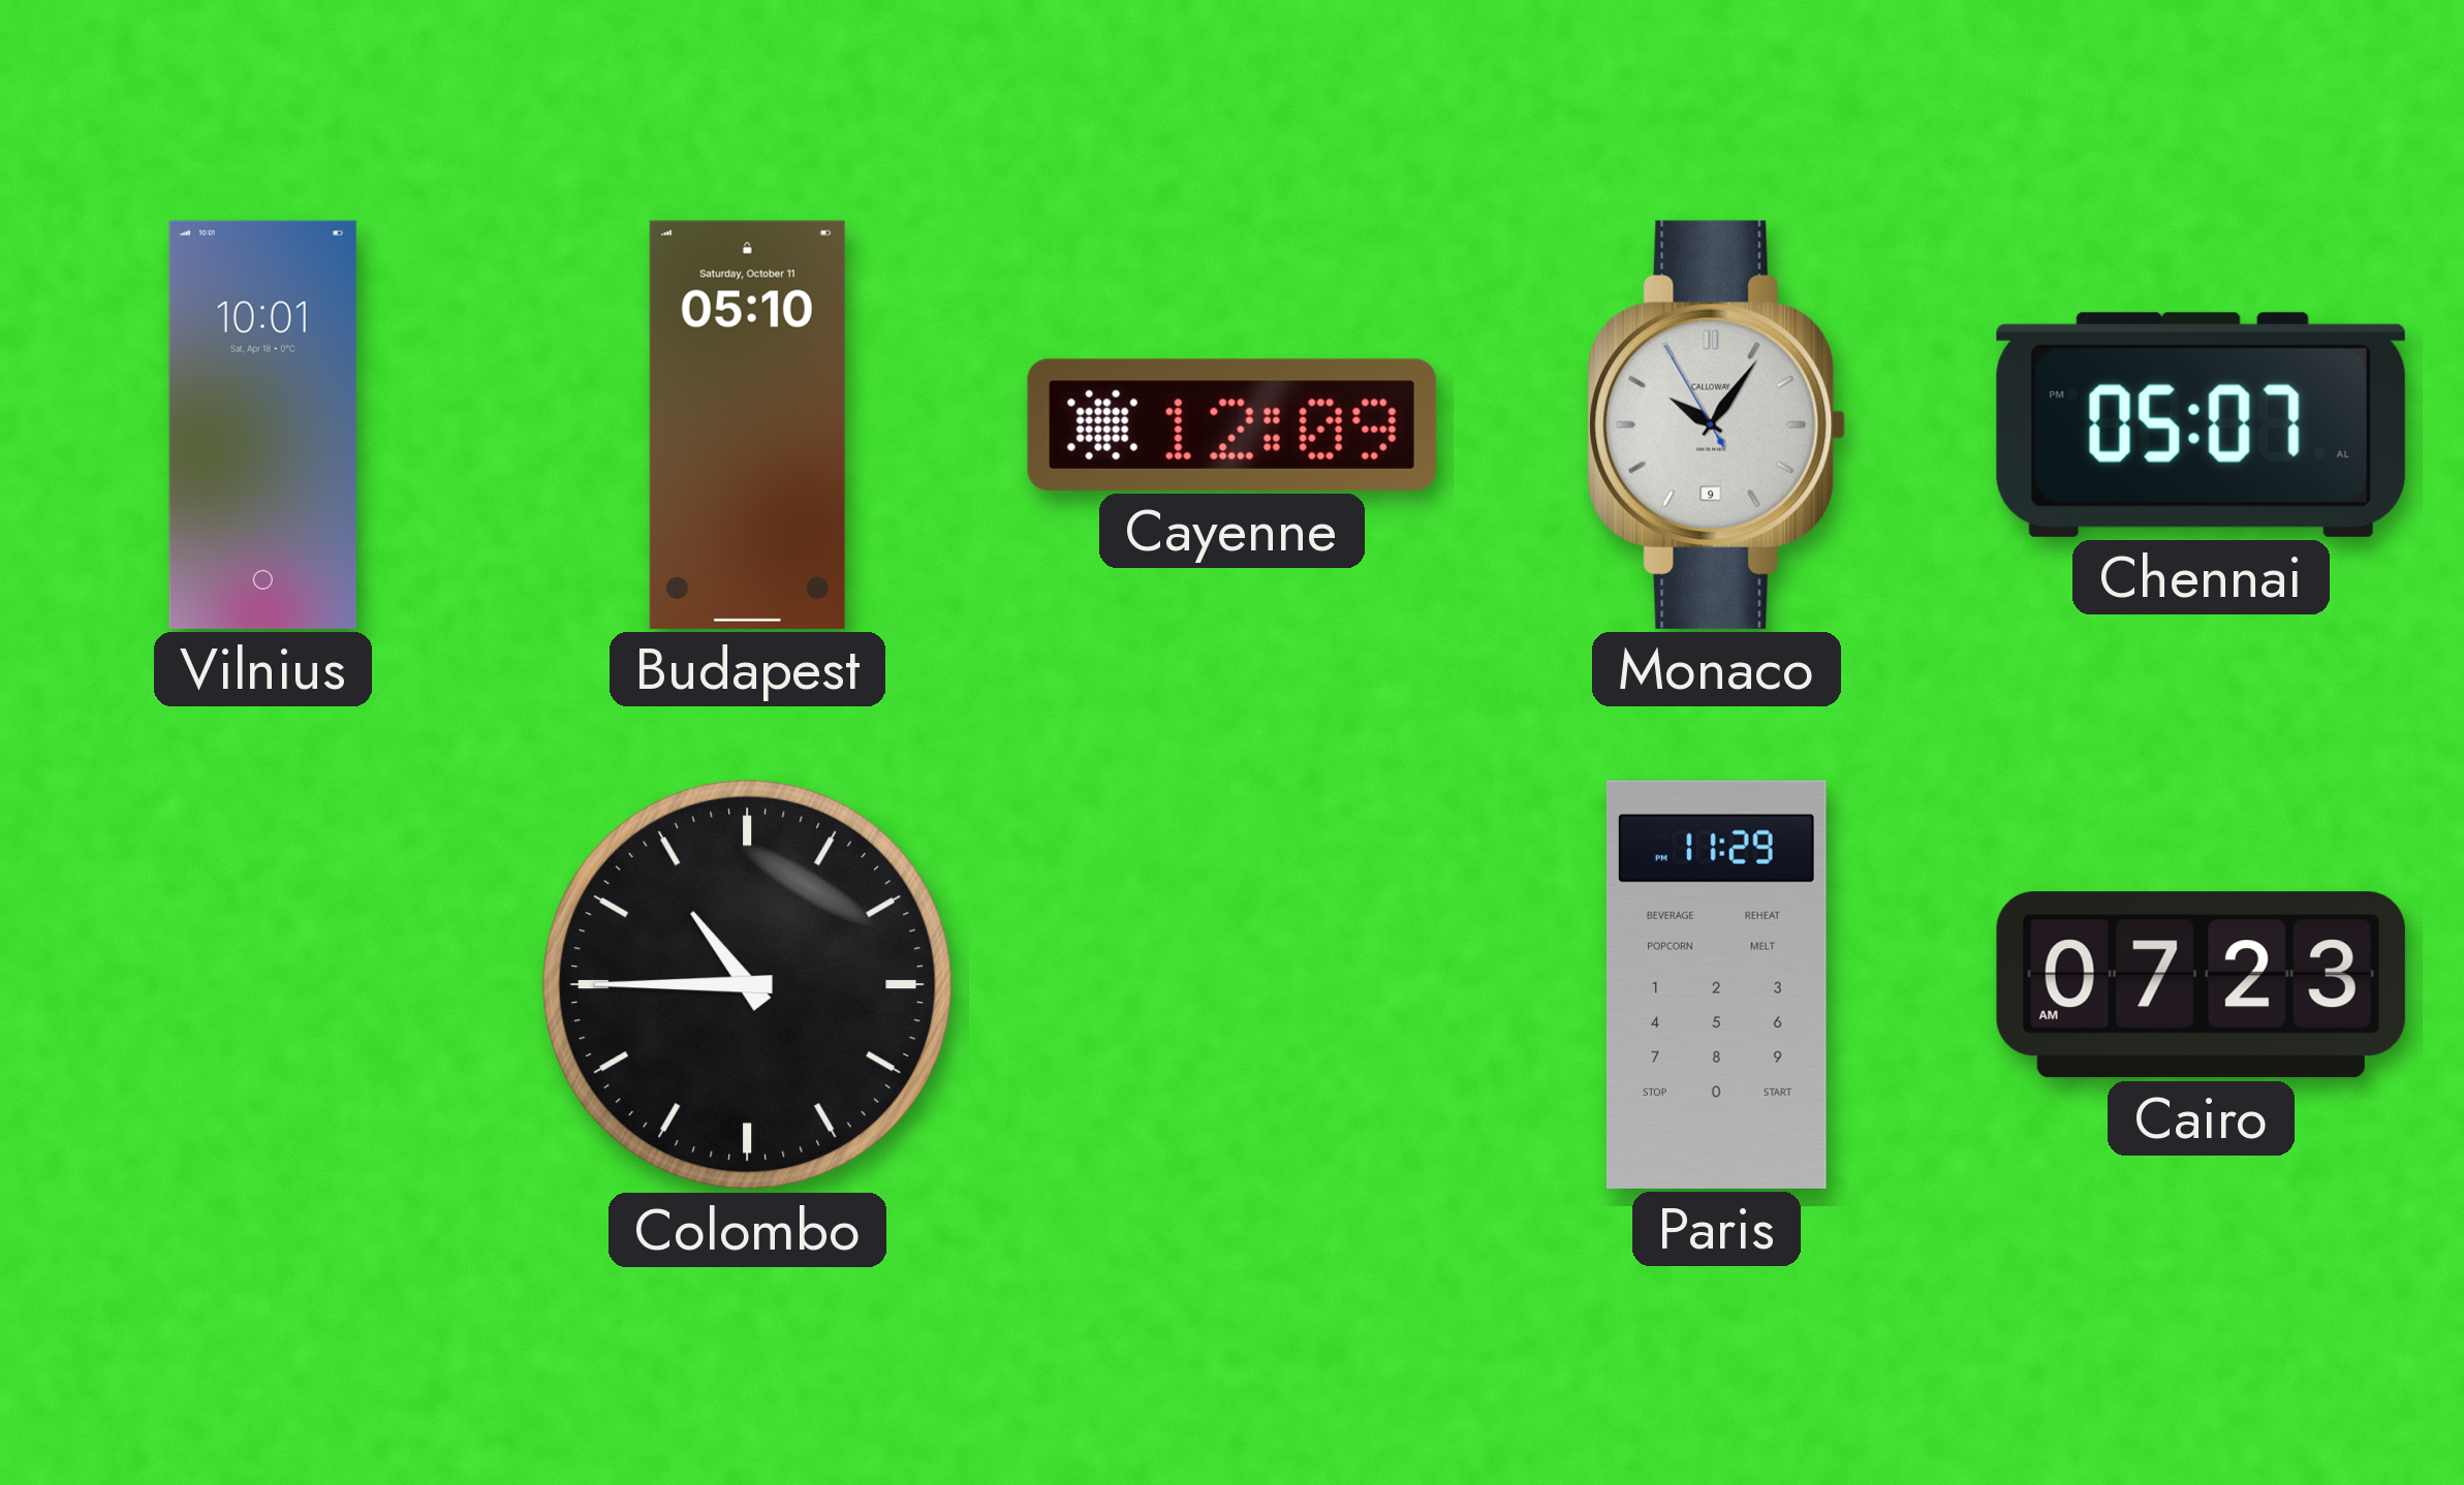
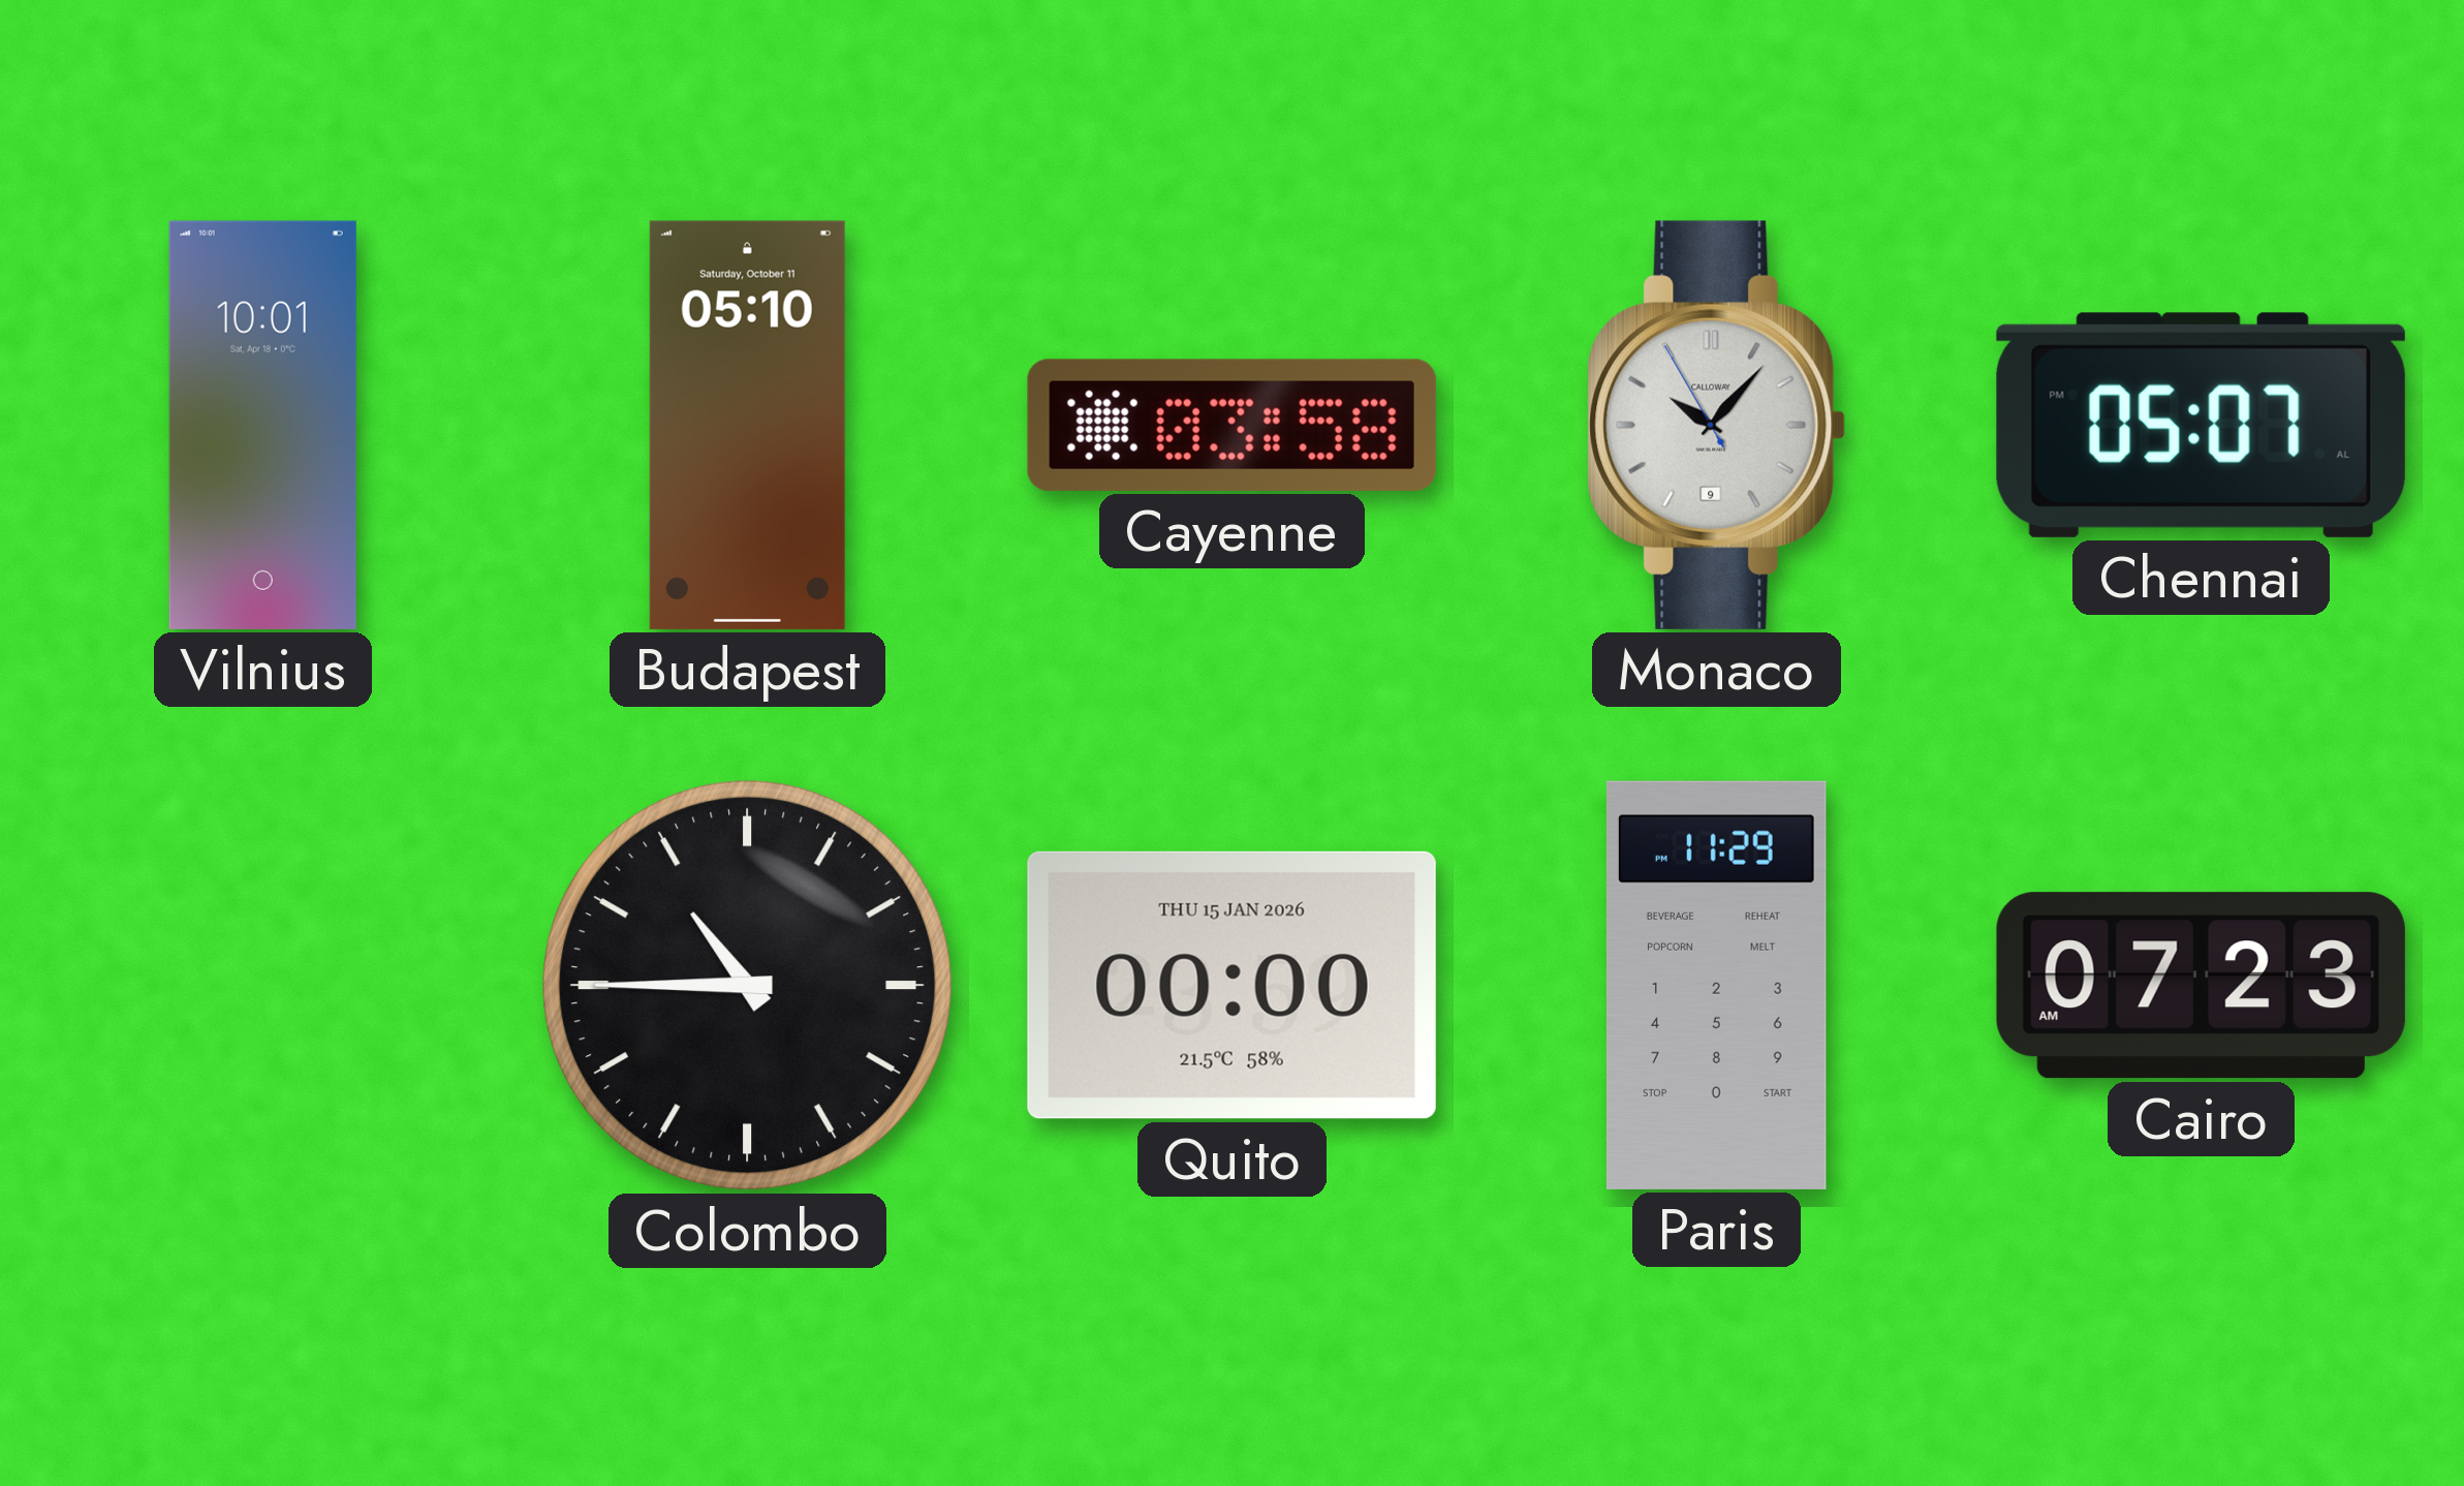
Cayenne: 12:09 -> 03:58
Monaco: 10:05 -> 10:06
Quito: none -> 00:00
